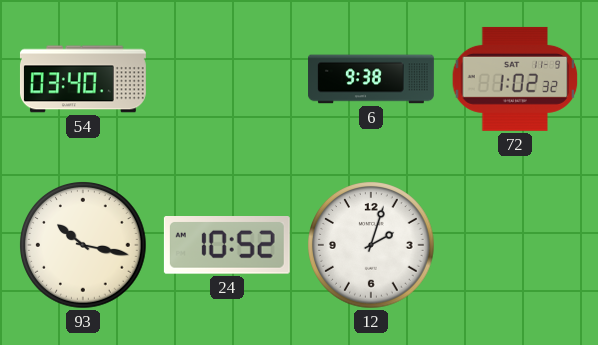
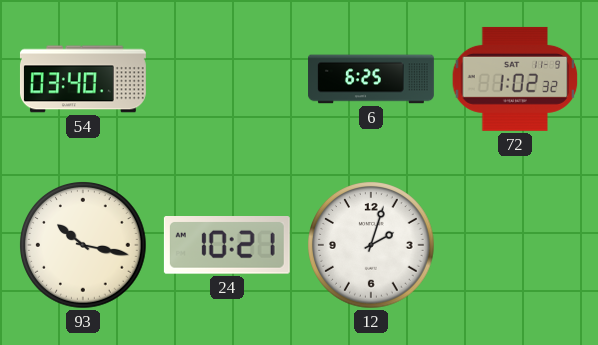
6: 9:38 -> 6:25
24: 10:52 -> 10:21
